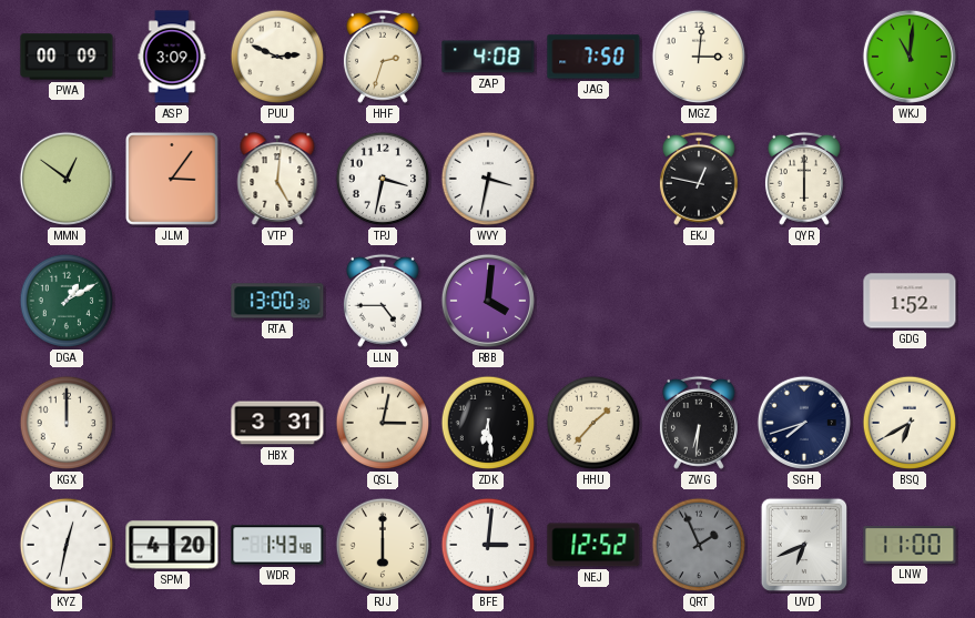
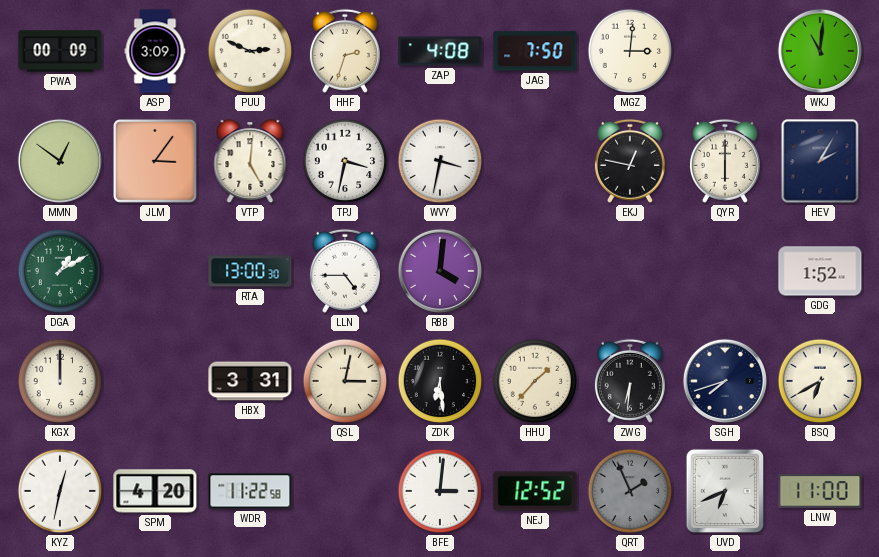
HEV: none -> 2:05
WDR: 1:43 -> 11:22
RJJ: 6:00 -> none
